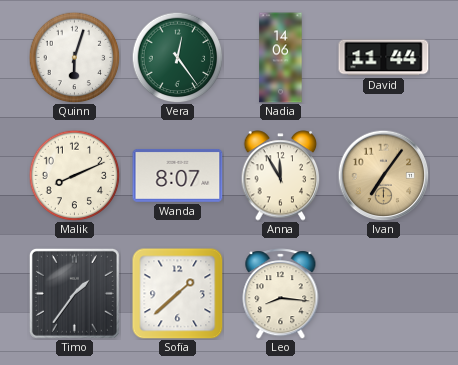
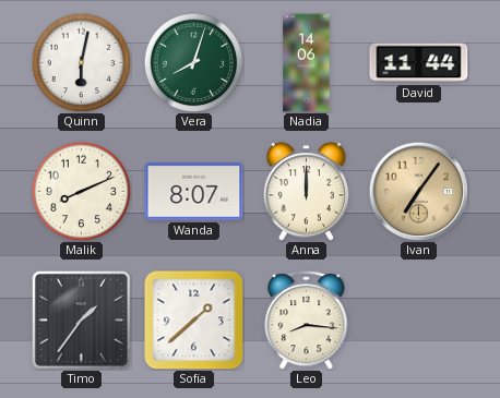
Quinn: 6:03 -> 6:02
Vera: 12:24 -> 8:03
Anna: 11:55 -> 12:00
